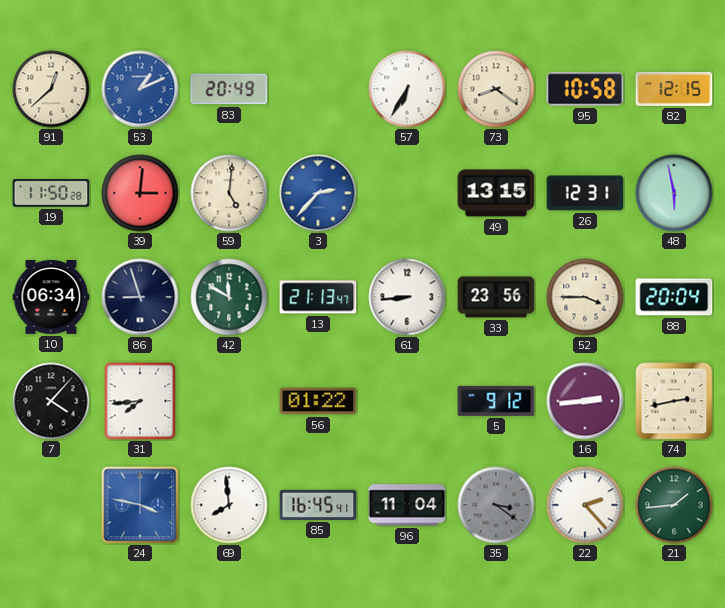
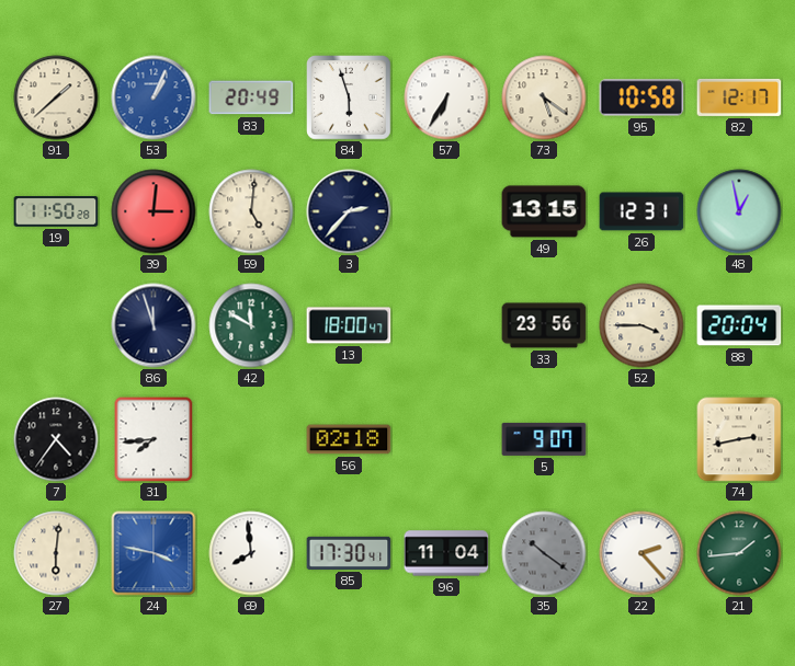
91: 12:38 -> 1:38
53: 1:11 -> 1:04
84: none -> 5:57
73: 8:21 -> 5:21
82: 12:15 -> 12:17
3 dial: blue -> navy
48: 5:58 -> 12:58
10: 06:34 -> none
86: 8:57 -> 11:57
13: 21:13 -> 18:00
61: 8:44 -> none
7: 4:07 -> 4:36
56: 01:22 -> 02:18
5: 9:12 -> 9:07
16: 2:44 -> none
27: none -> 6:01
85: 16:45 -> 17:30
35: 3:21 -> 10:21
